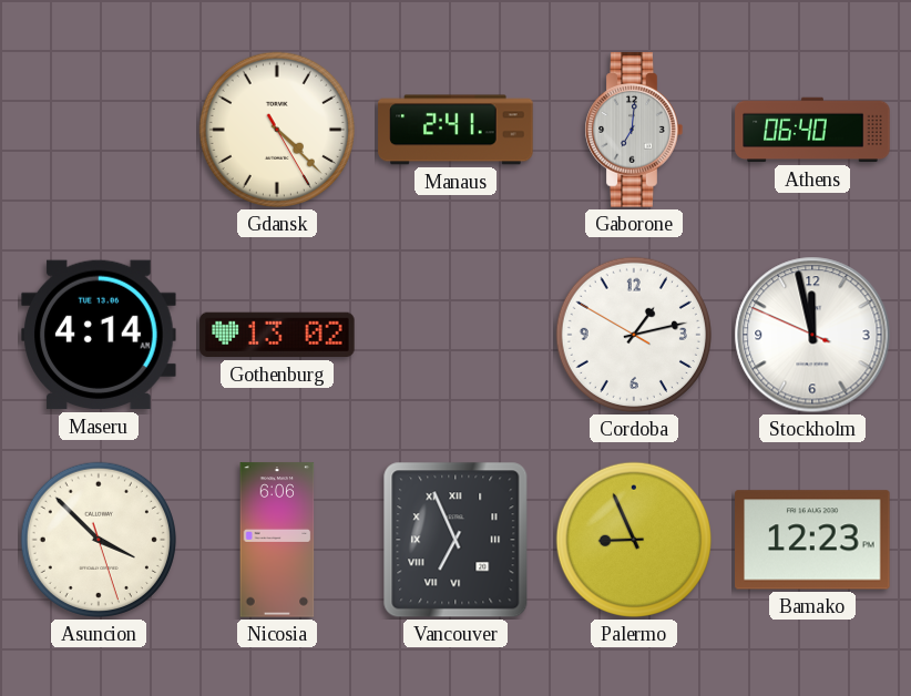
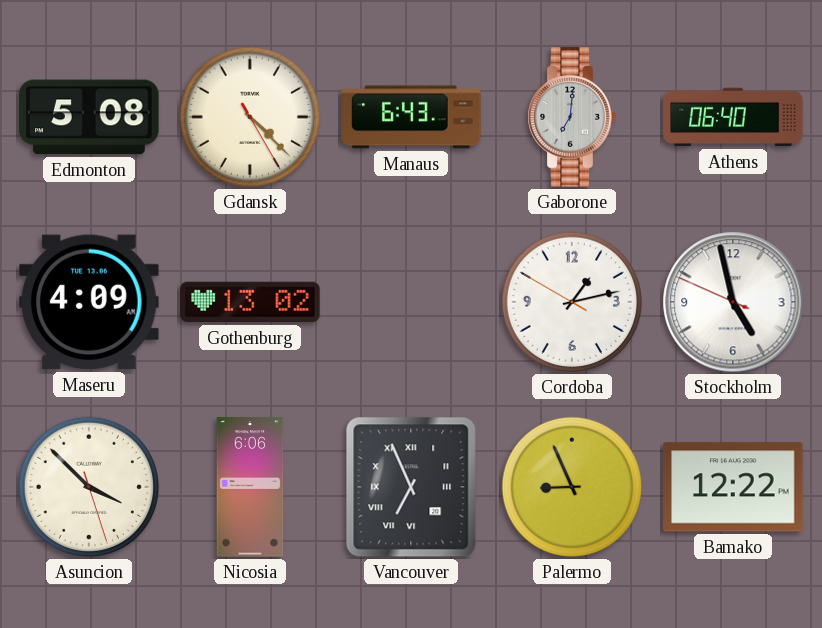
Edmonton: none -> 5:08
Manaus: 2:41 -> 6:43
Maseru: 4:14 -> 4:09
Stockholm: 11:57 -> 4:57
Bamako: 12:23 -> 12:22
